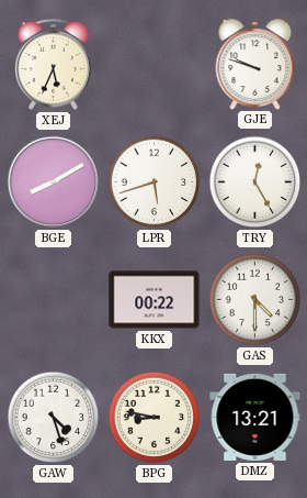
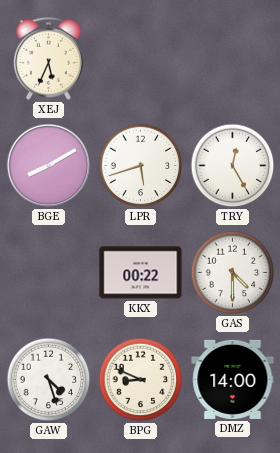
GJE: 9:48 -> none
BPG: 8:47 -> 8:49
DMZ: 13:21 -> 14:00
